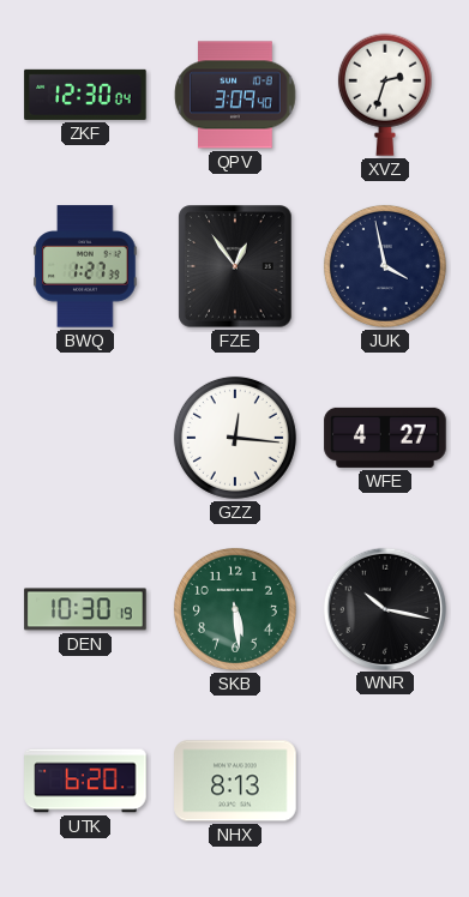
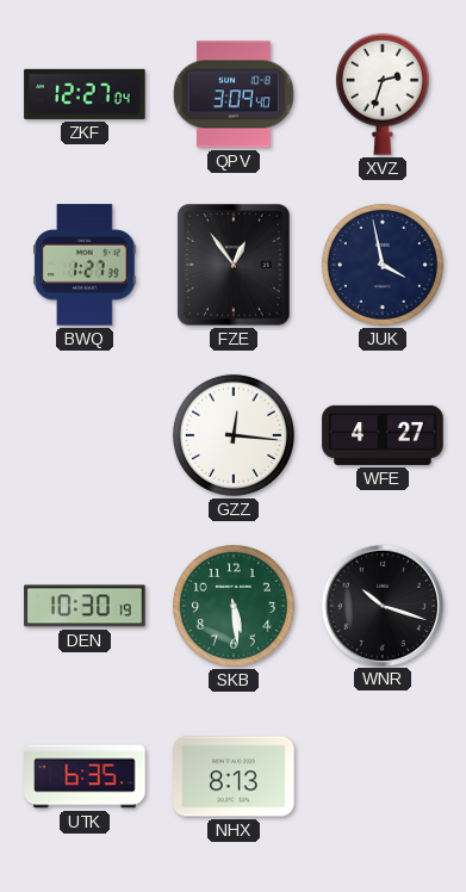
ZKF: 12:30 -> 12:27
WNR: 10:17 -> 10:18
UTK: 6:20 -> 6:35
